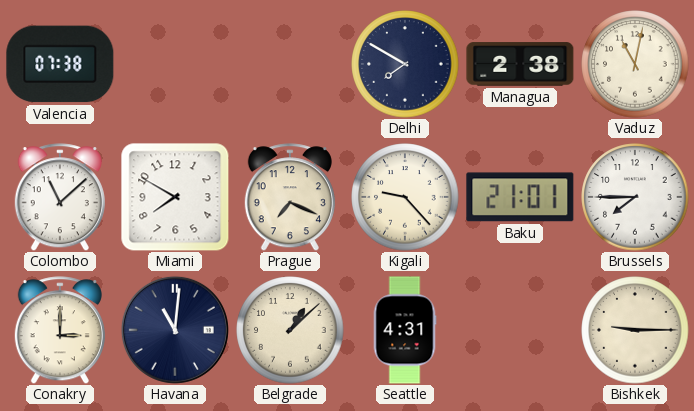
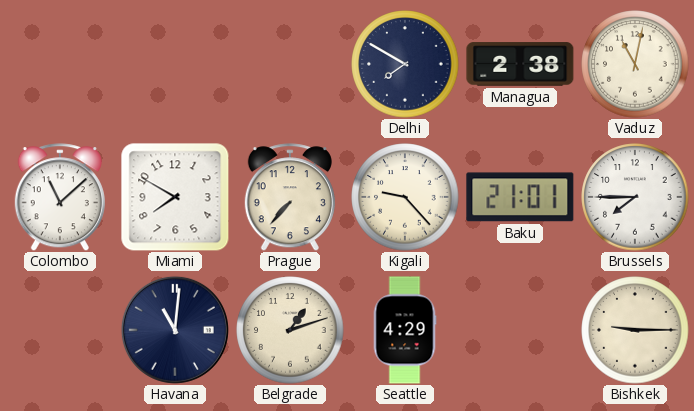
Valencia: 07:38 -> none
Prague: 7:19 -> 7:37
Conakry: 3:00 -> none
Belgrade: 1:08 -> 1:12
Seattle: 4:31 -> 4:29
